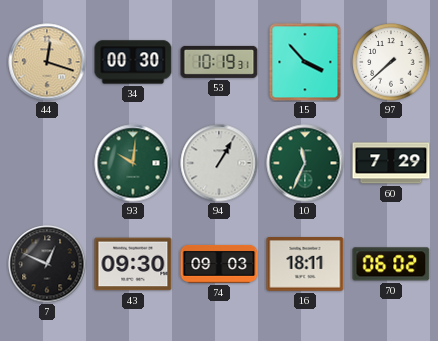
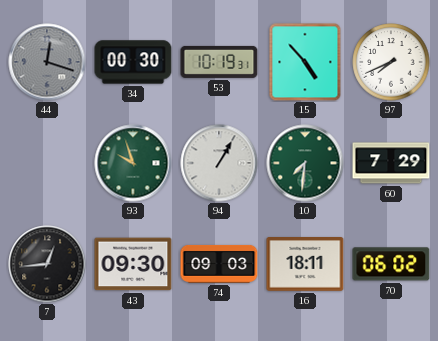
44 dial: champagne -> grey
15: 3:53 -> 4:53
97: 7:38 -> 7:41
93: 10:01 -> 9:57
10: 11:34 -> 7:31
7: 12:49 -> 12:44
